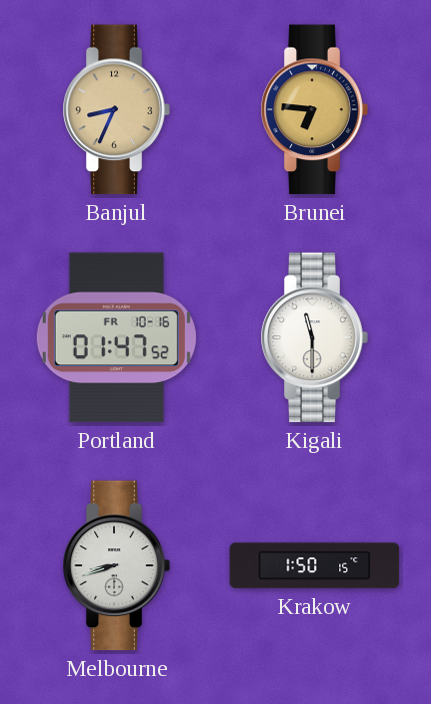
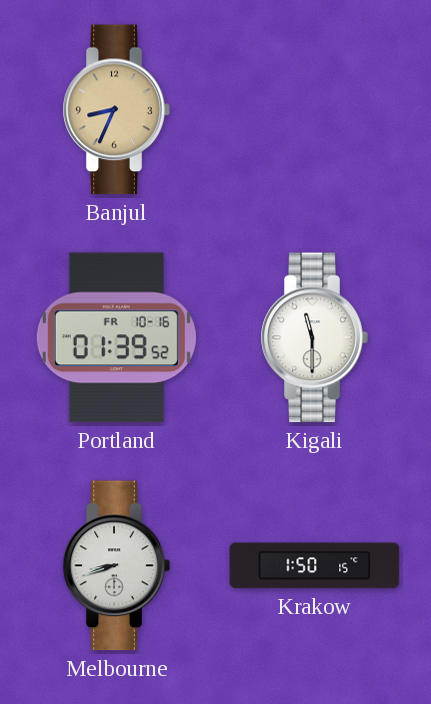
Brunei: 6:46 -> none
Portland: 01:47 -> 01:39
